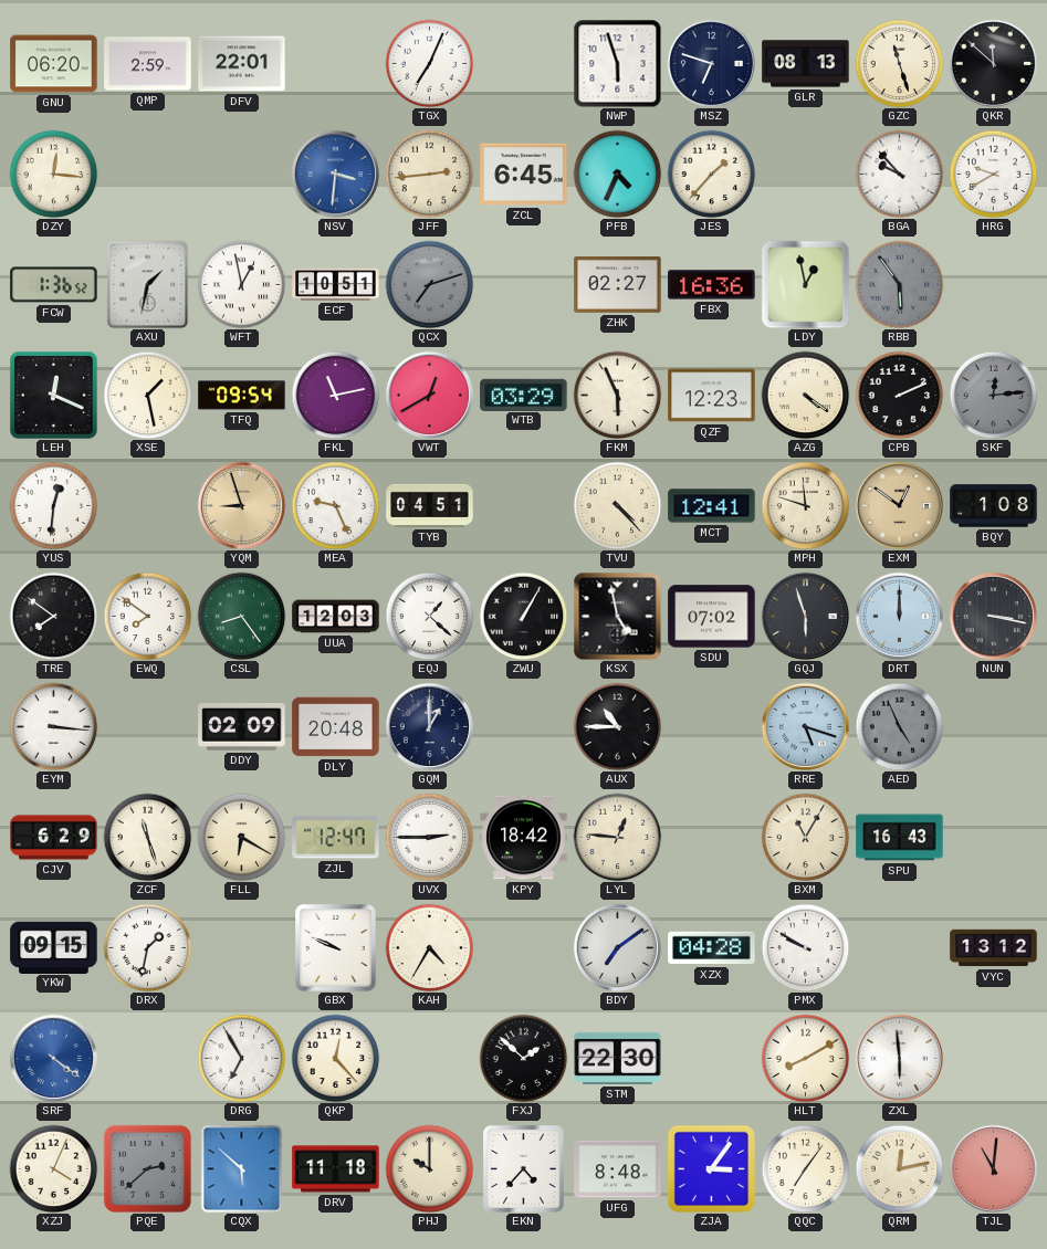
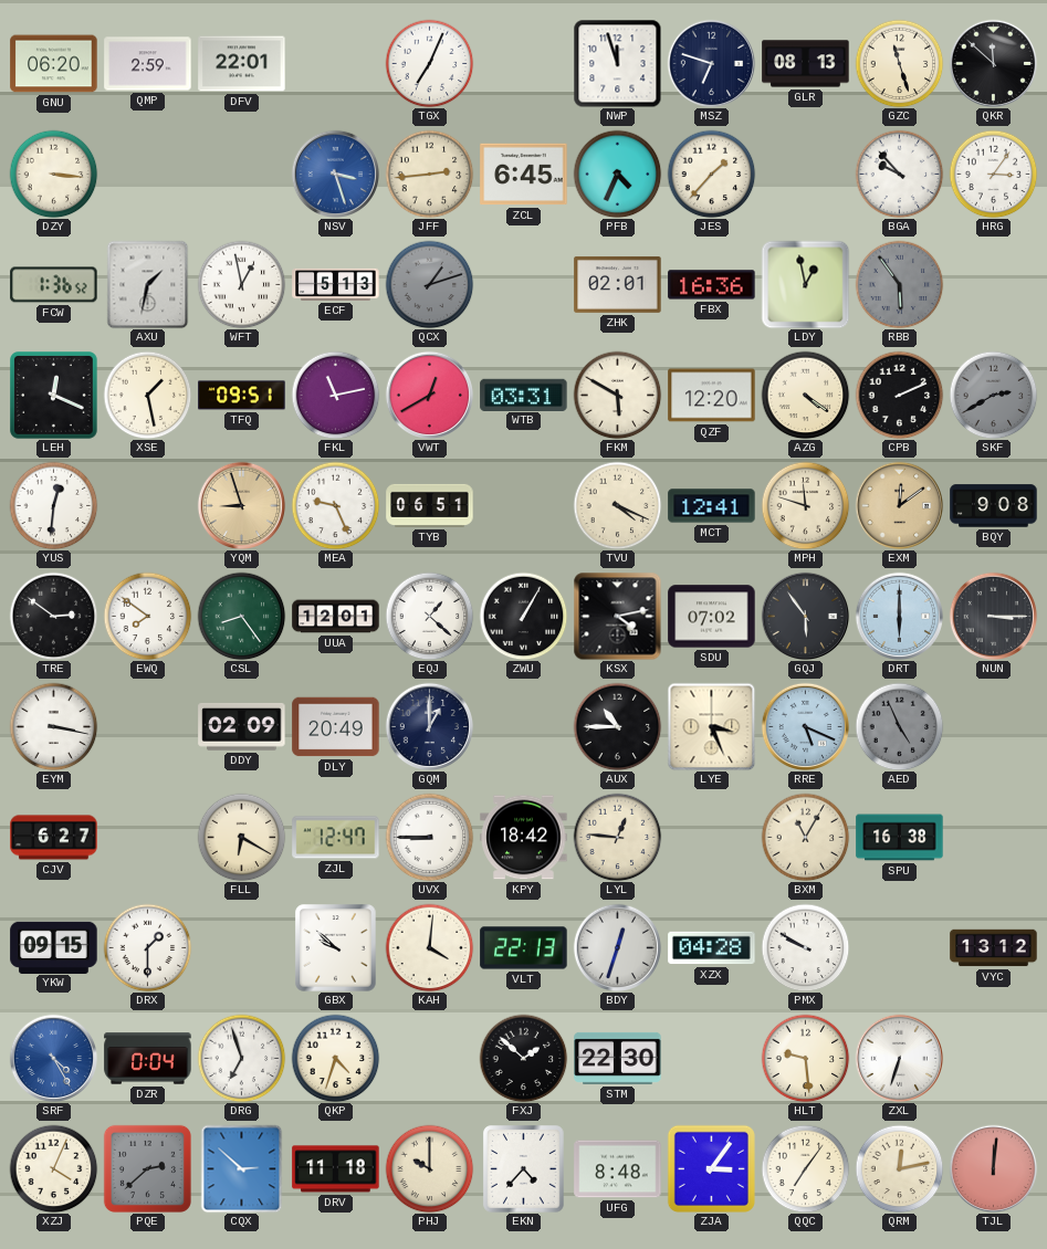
NWP: 5:57 -> 11:57
DZY: 12:16 -> 3:16
NSV: 3:31 -> 3:27
HRG: 9:40 -> 3:06
ECF: 10:51 -> 5:13
QCX: 7:12 -> 1:12
ZHK: 02:27 -> 02:01
TFQ: 09:54 -> 09:51
WTB: 03:29 -> 03:31
FKM: 5:56 -> 5:50
QZF: 12:23 -> 12:20
SKF: 12:14 -> 2:40
TYB: 04:51 -> 06:51
TVU: 4:23 -> 4:19
EXM: 12:51 -> 12:09
BQY: 1:08 -> 9:08
TRE: 7:51 -> 2:51
UUA: 12:03 -> 12:01
KSX: 4:58 -> 4:13
GQJ: 5:57 -> 5:54
DRT: 12:00 -> 6:00
NUN: 3:17 -> 3:15
EYM: 3:16 -> 3:17
DLY: 20:48 -> 20:49
LYE: none -> 3:26
RRE: 5:18 -> 5:19
CJV: 6:29 -> 6:27
ZCF: 11:27 -> none
UVX: 2:45 -> 8:45
SPU: 16:43 -> 16:38
DRX: 1:32 -> 1:30
GBX: 9:49 -> 9:52
KAH: 4:35 -> 4:01
VLT: none -> 22:13
BDY: 7:09 -> 12:33
SRF: 4:21 -> 4:25
DZR: none -> 0:04
DRG: 6:55 -> 6:57
QKP: 12:23 -> 4:33
HLT: 8:10 -> 9:29
ZXL: 5:59 -> 6:33
CQX: 5:52 -> 2:52
TJL: 11:01 -> 12:01
